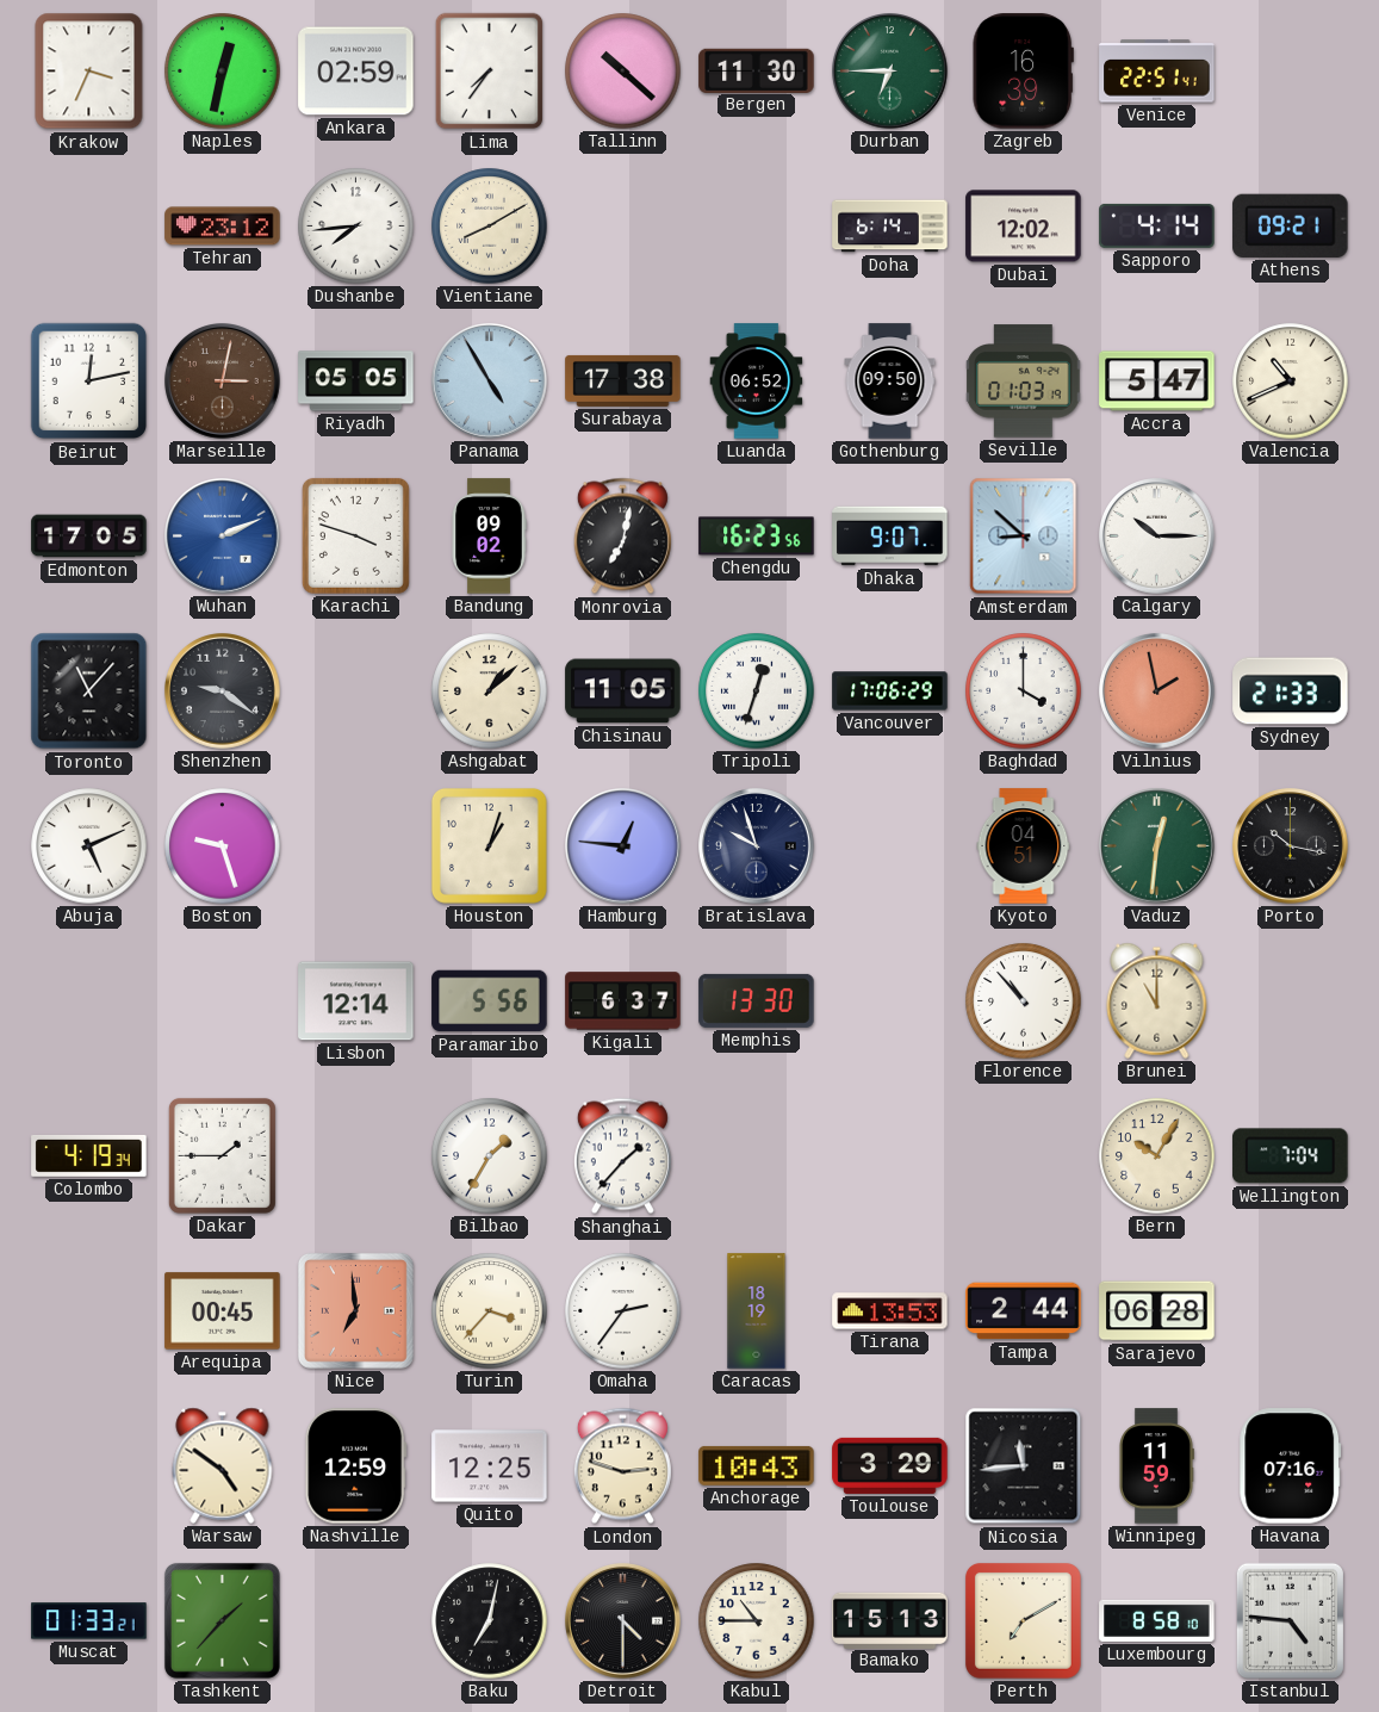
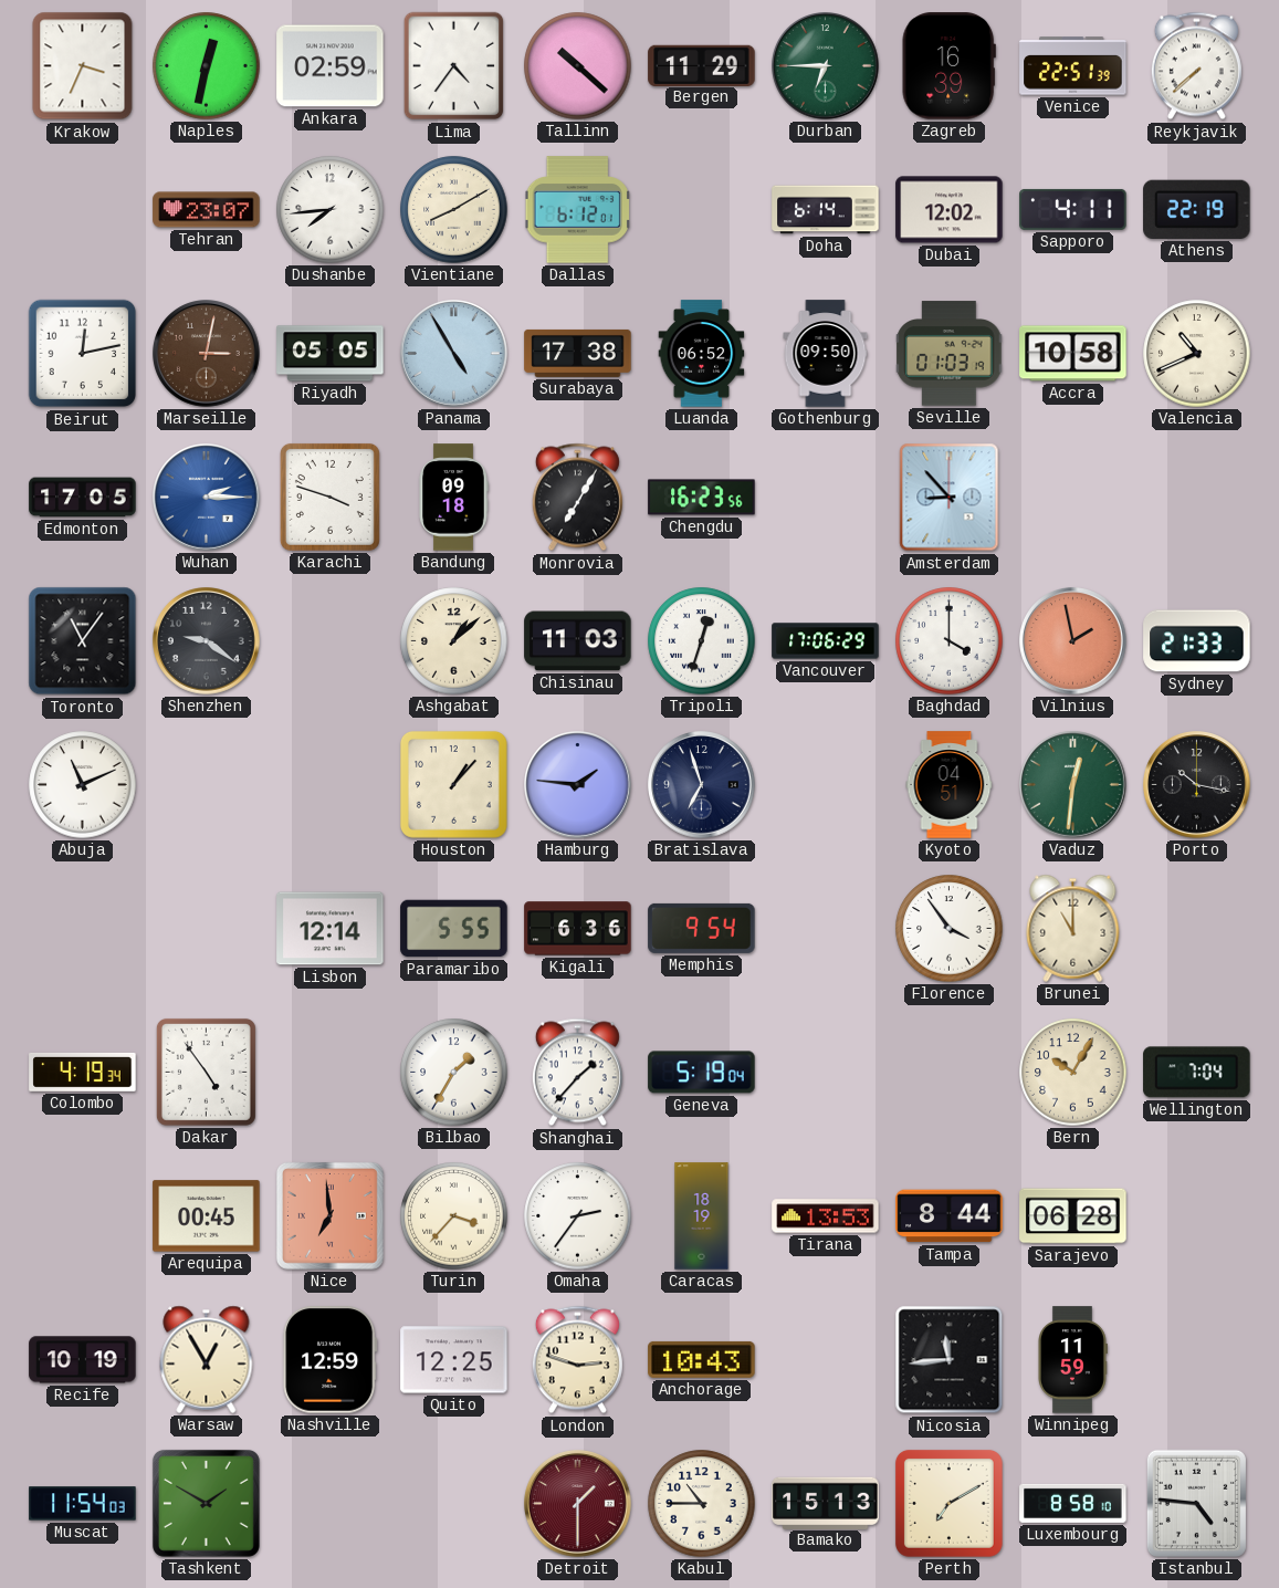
Lima: 7:36 -> 4:36
Bergen: 11:30 -> 11:29
Venice: 22:51:41 -> 22:51:39
Reykjavik: none -> 7:38
Tehran: 23:12 -> 23:07
Dallas: none -> 6:12
Sapporo: 4:14 -> 4:11
Athens: 09:21 -> 22:19
Accra: 5:47 -> 10:58
Wuhan: 2:11 -> 2:15
Bandung: 09:02 -> 09:18
Monrovia: 7:02 -> 7:05
Dhaka: 9:07 -> none
Amsterdam: 8:52 -> 8:53
Calgary: 10:15 -> none
Toronto: 11:07 -> 11:06
Chisinau: 11:05 -> 11:03
Abuja: 5:11 -> 11:11
Boston: 9:27 -> none
Houston: 1:03 -> 1:07
Hamburg: 12:46 -> 1:46
Bratislava: 9:57 -> 6:57
Paramaribo: 5:56 -> 5:55
Kigali: 6:37 -> 6:36
Memphis: 13:30 -> 9:54
Florence: 10:53 -> 3:54
Dakar: 1:45 -> 4:54
Geneva: none -> 5:19
Tampa: 2:44 -> 8:44
Recife: none -> 10:19
Warsaw: 4:51 -> 12:55
Toulouse: 3:29 -> none
Havana: 07:16 -> none
Muscat: 01:33 -> 11:54
Tashkent: 1:37 -> 1:50
Baku: 7:02 -> none
Detroit: 4:30 -> 1:30
Detroit dial: black -> burgundy
